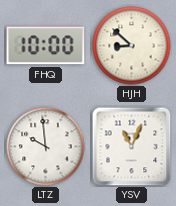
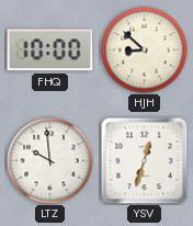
YSV: 11:04 -> 12:33
